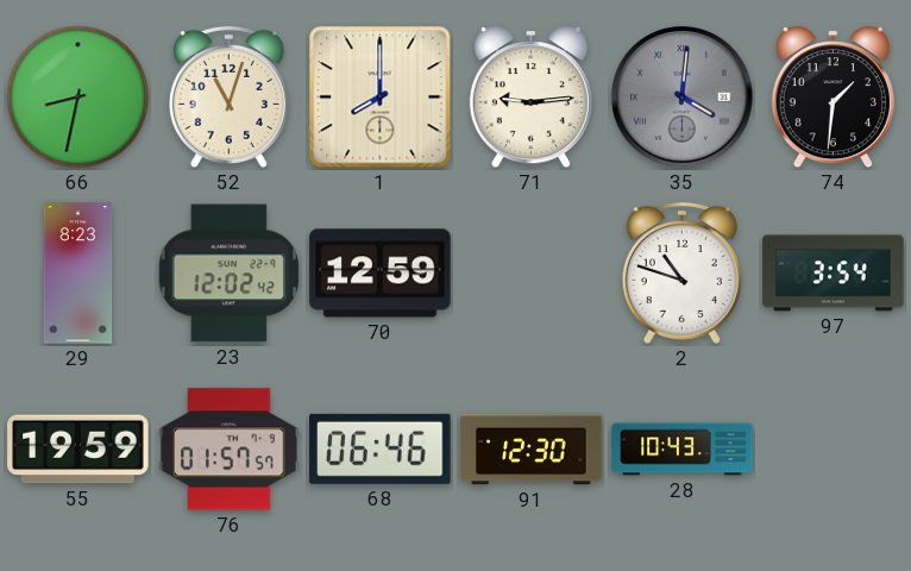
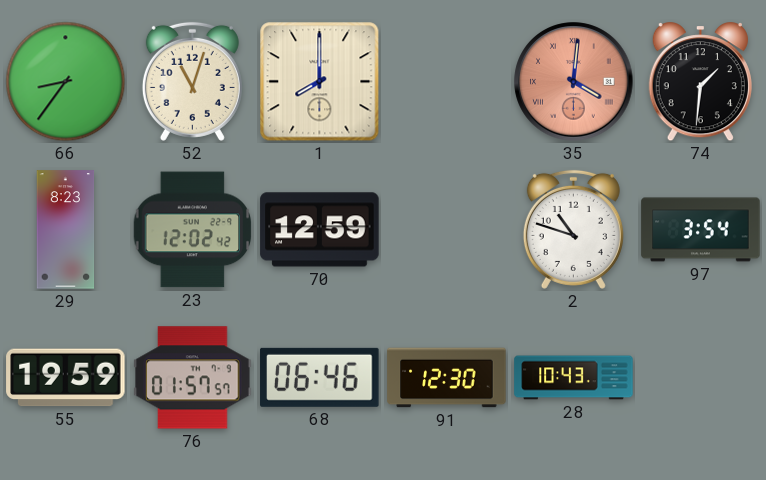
66: 8:32 -> 8:36
71: 9:14 -> none
35 dial: grey -> salmon
